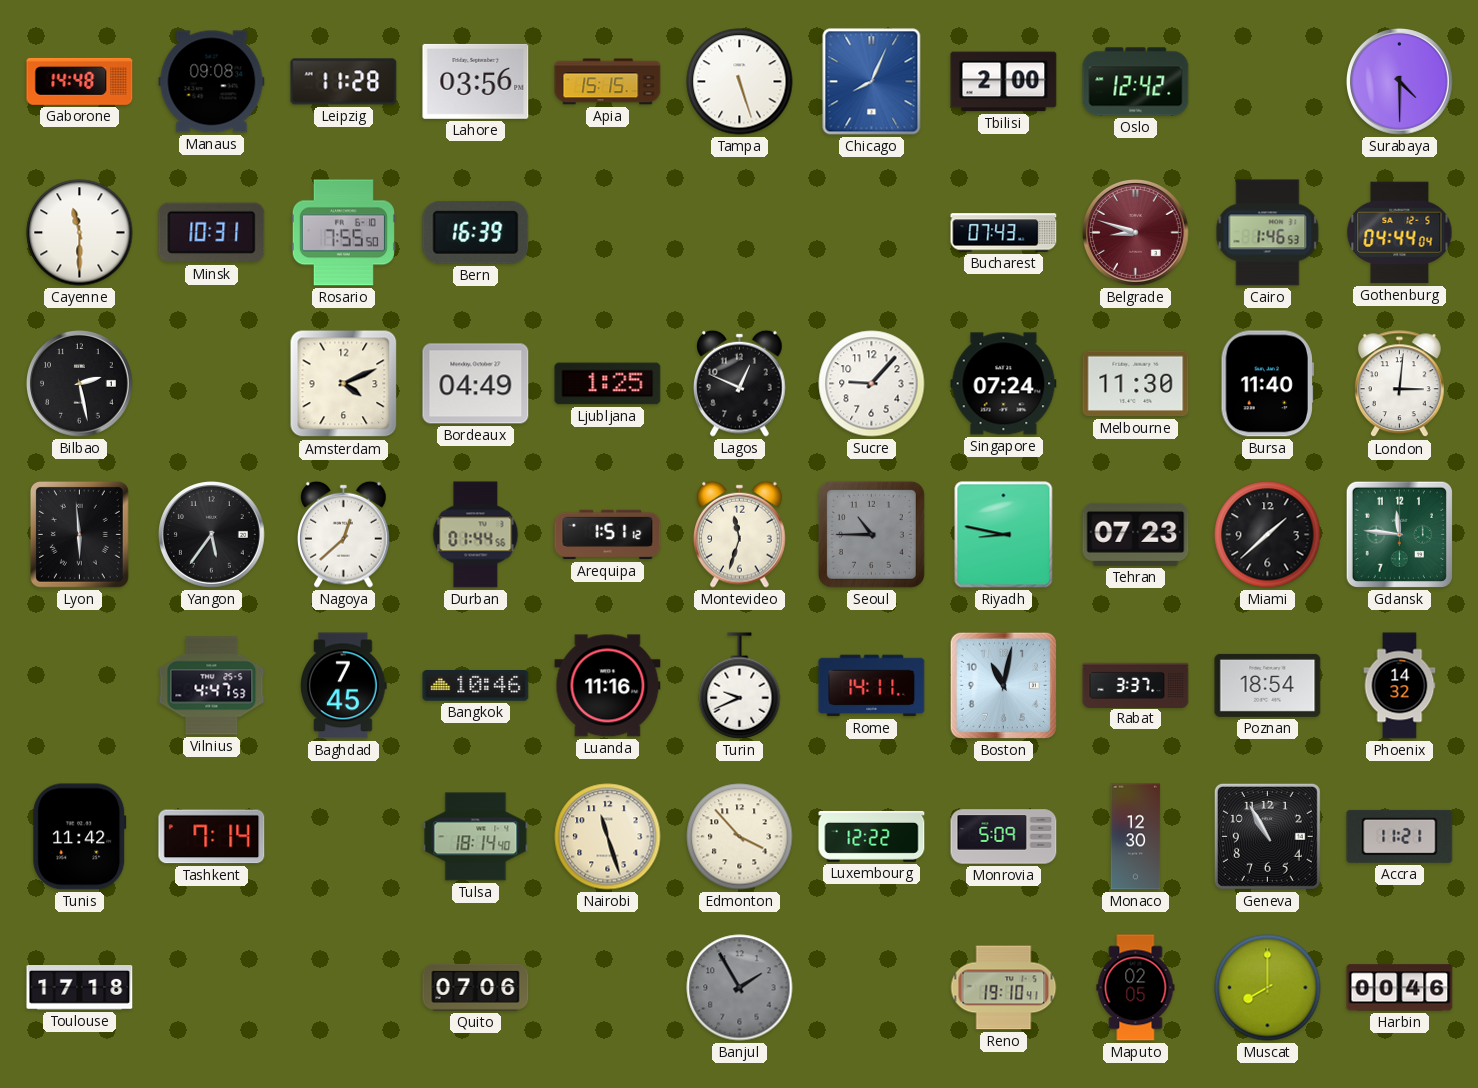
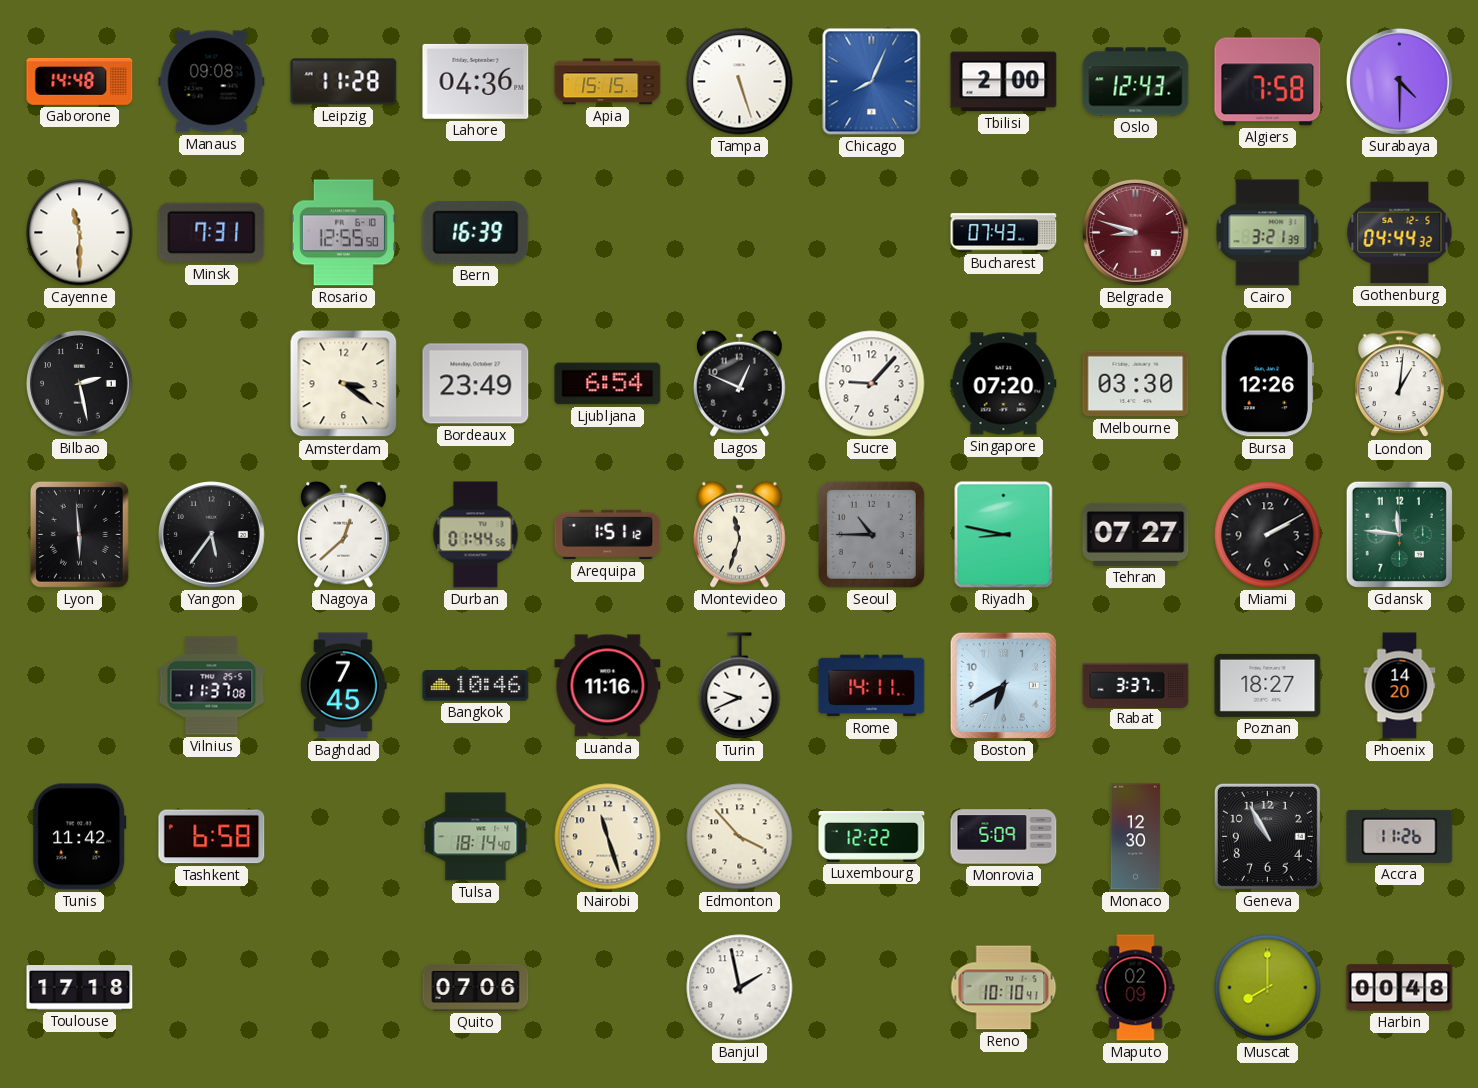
Lahore: 03:56 -> 04:36
Oslo: 12:42 -> 12:43
Algiers: none -> 7:58
Minsk: 10:31 -> 7:31
Rosario: 7:55 -> 12:55
Cairo: 1:46 -> 3:21
Gothenburg: 04:44:04 -> 04:44:32
Amsterdam: 4:11 -> 3:21
Bordeaux: 04:49 -> 23:49
Ljubljana: 1:25 -> 6:54
Singapore: 07:24 -> 07:20
Melbourne: 11:30 -> 03:30
Bursa: 11:40 -> 12:26
London: 3:01 -> 1:01
Tehran: 07:23 -> 07:27
Miami: 1:38 -> 2:10
Vilnius: 4:47 -> 11:37
Boston: 11:02 -> 6:40
Poznan: 18:54 -> 18:27
Phoenix: 14:32 -> 14:20
Tashkent: 7:14 -> 6:58
Accra: 11:21 -> 11:26
Banjul: 1:55 -> 1:58
Banjul dial: grey -> white
Reno: 19:10 -> 10:10
Maputo: 02:05 -> 02:09
Harbin: 00:46 -> 00:48
